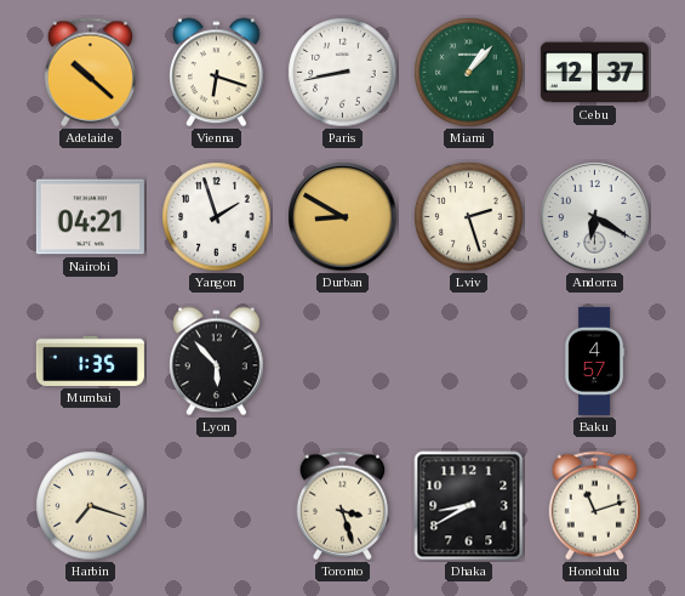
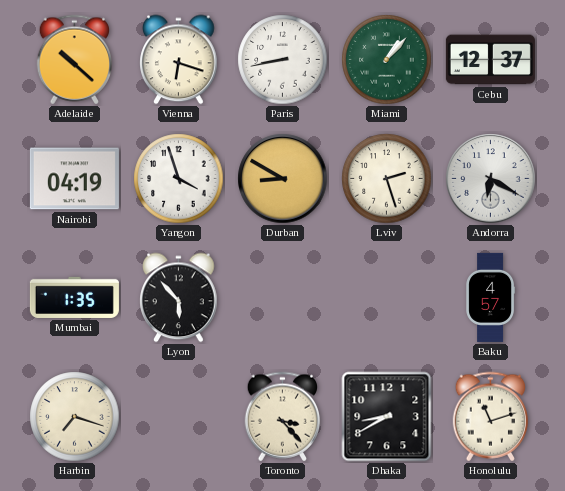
Nairobi: 04:21 -> 04:19
Yangon: 1:57 -> 3:57
Toronto: 3:27 -> 3:23
